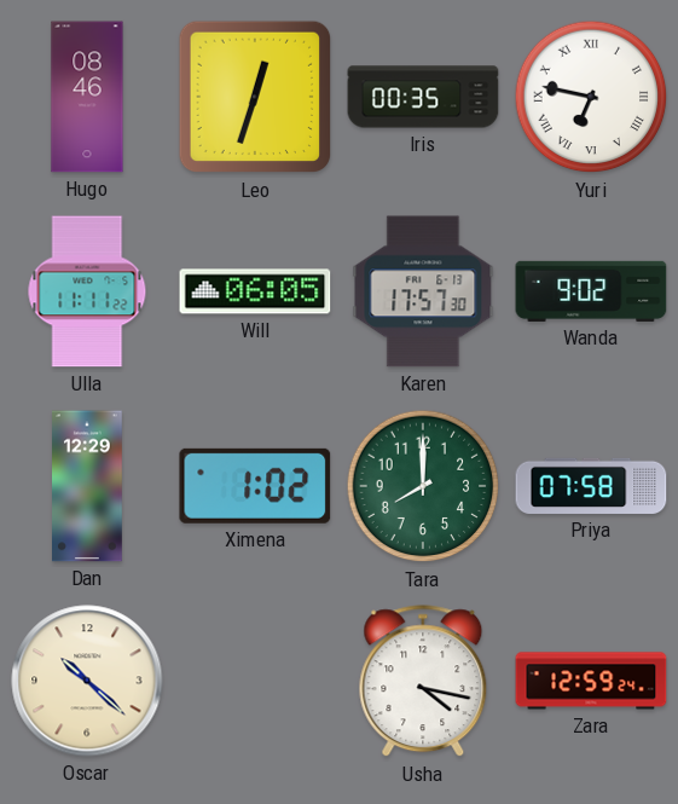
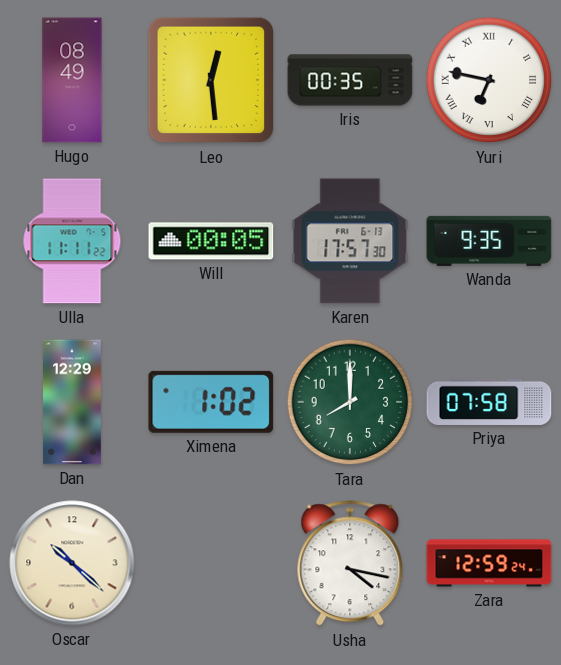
Hugo: 08:46 -> 08:49
Leo: 12:33 -> 12:29
Will: 06:05 -> 00:05
Wanda: 9:02 -> 9:35
